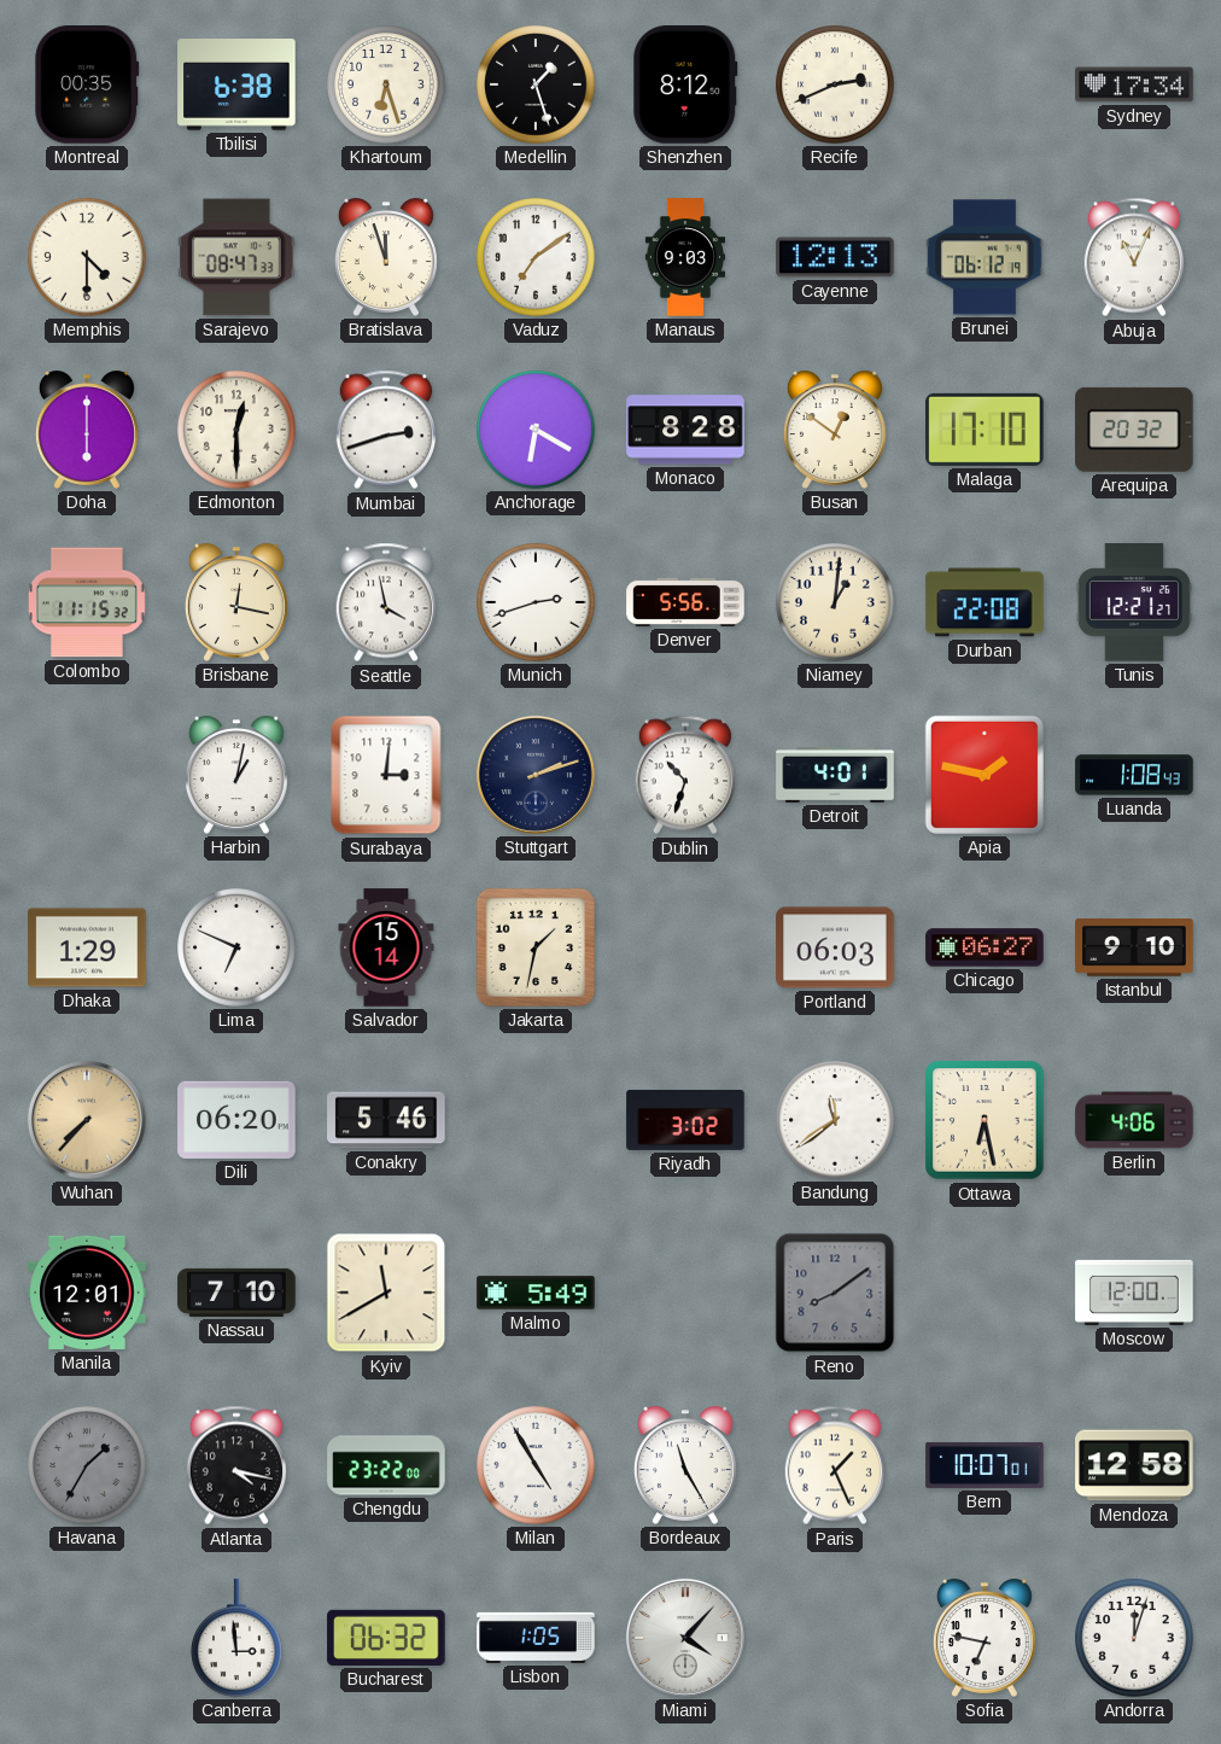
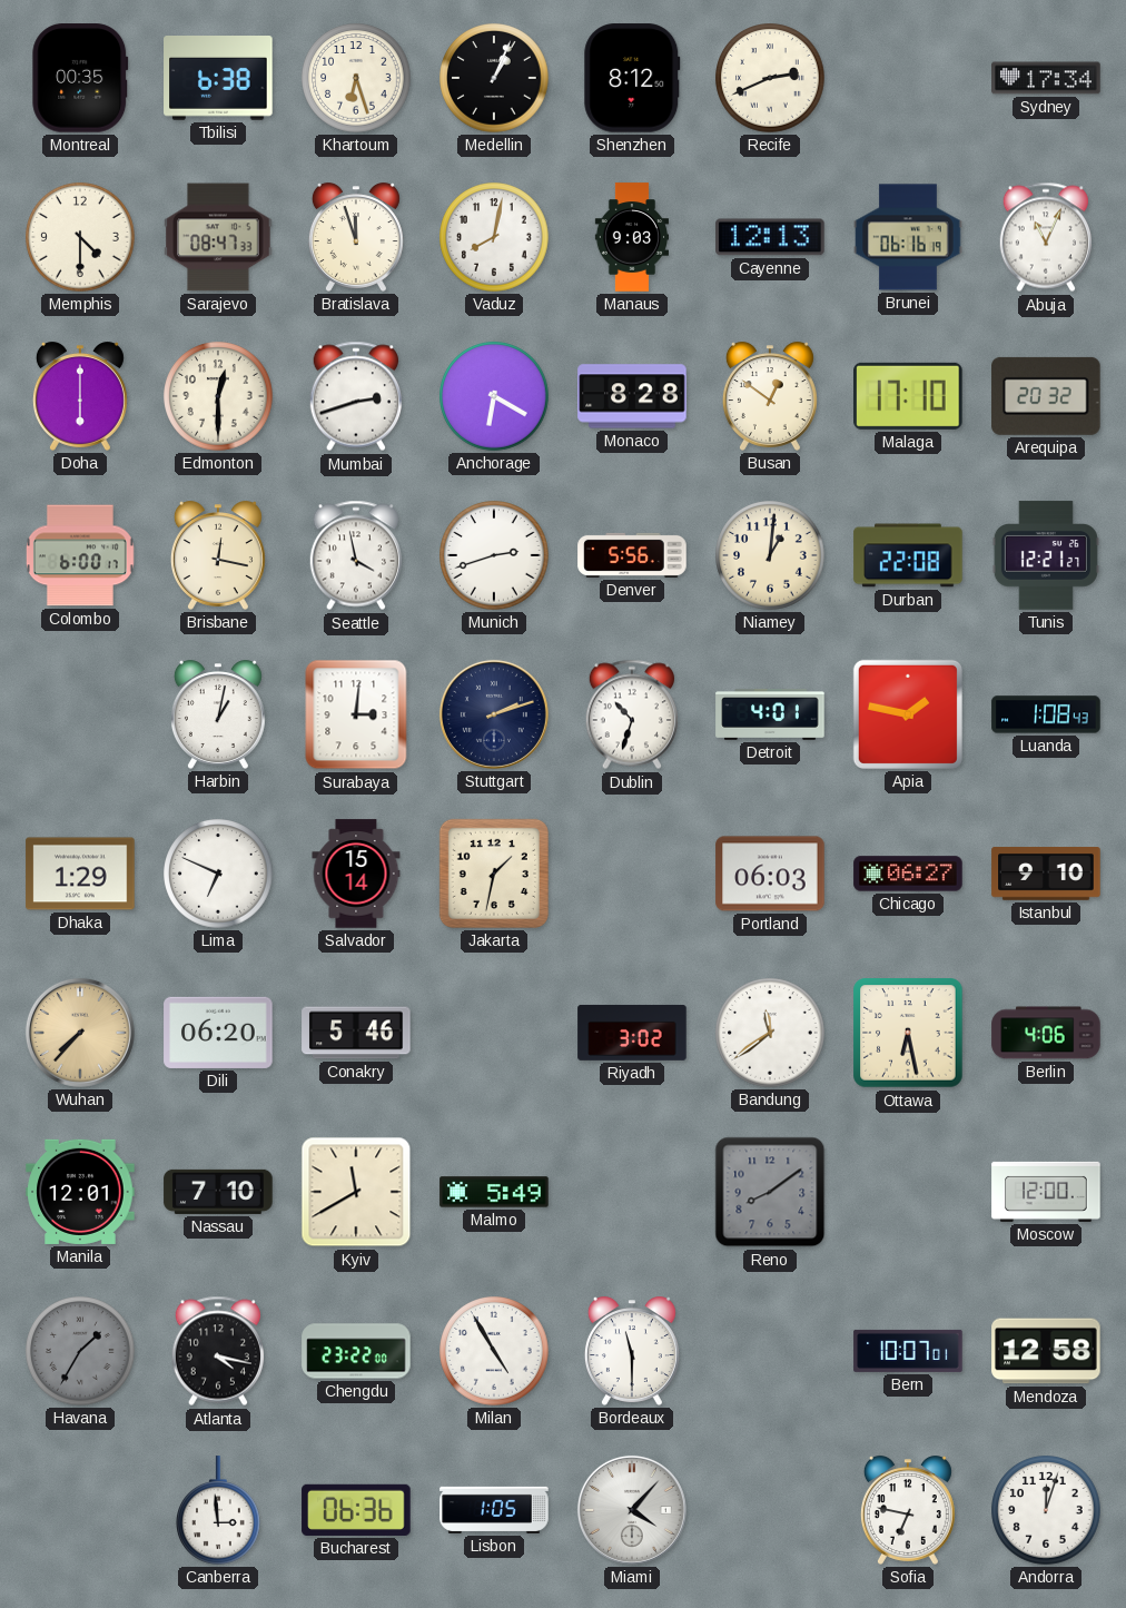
Medellin: 1:27 -> 1:04
Vaduz: 7:09 -> 8:02
Brunei: 06:12 -> 06:16
Colombo: 11:15 -> 6:00
Bordeaux: 11:25 -> 11:30
Paris: 1:26 -> none
Bucharest: 06:32 -> 06:36
